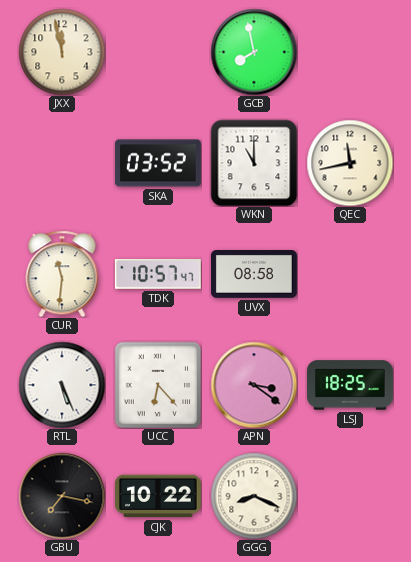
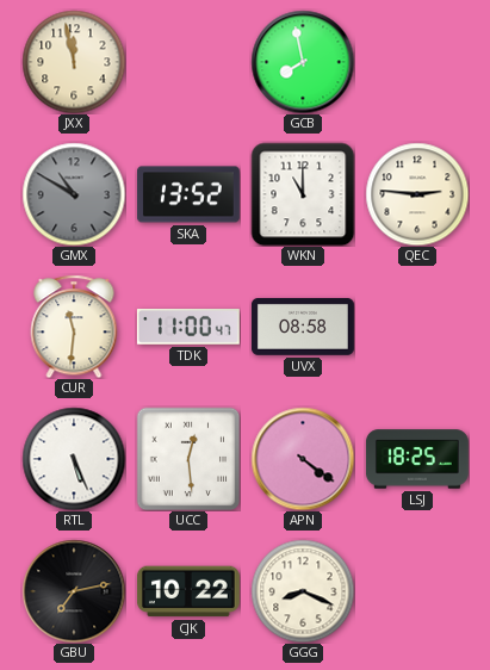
GMX: none -> 10:50
SKA: 03:52 -> 13:52
QEC: 11:43 -> 2:46
TDK: 10:57 -> 11:00
UCC: 6:23 -> 12:29
APN: 3:21 -> 4:21
GBU: 7:17 -> 7:13
